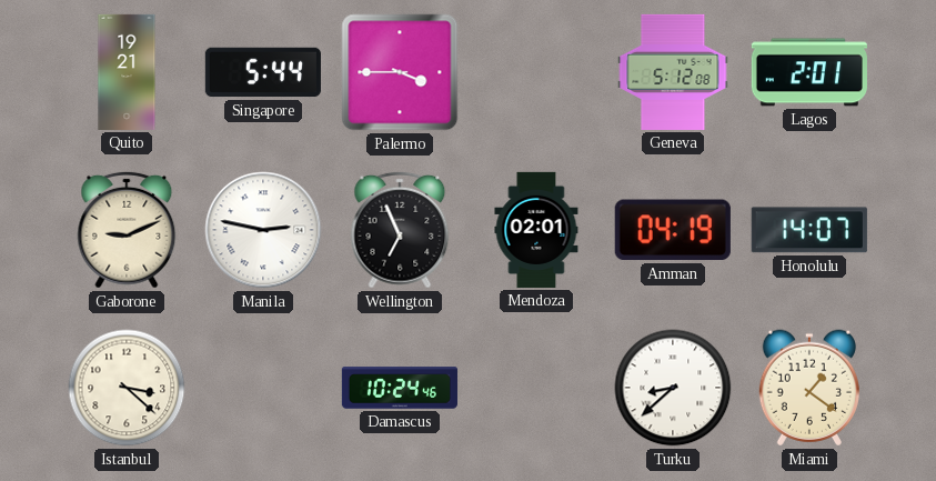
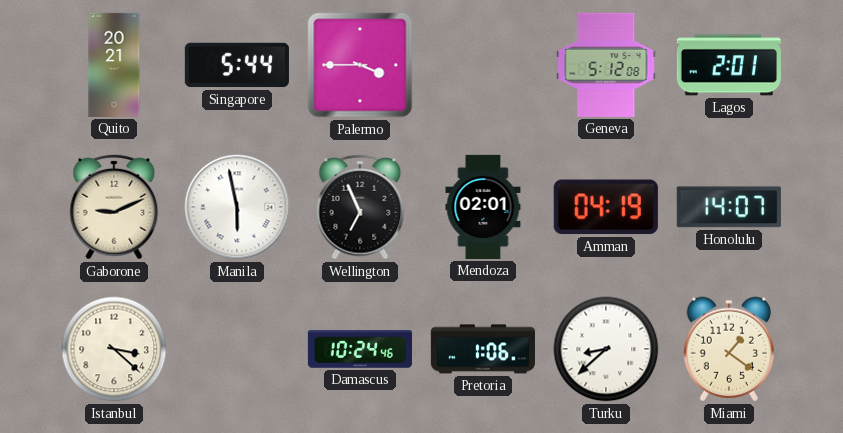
Quito: 19:21 -> 20:21
Manila: 2:47 -> 5:58
Pretoria: none -> 1:06
